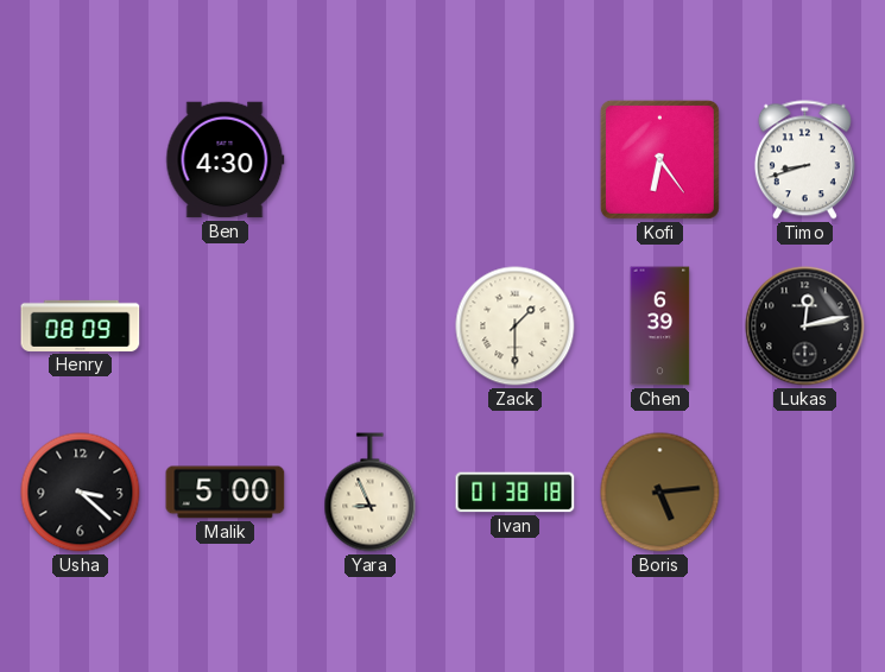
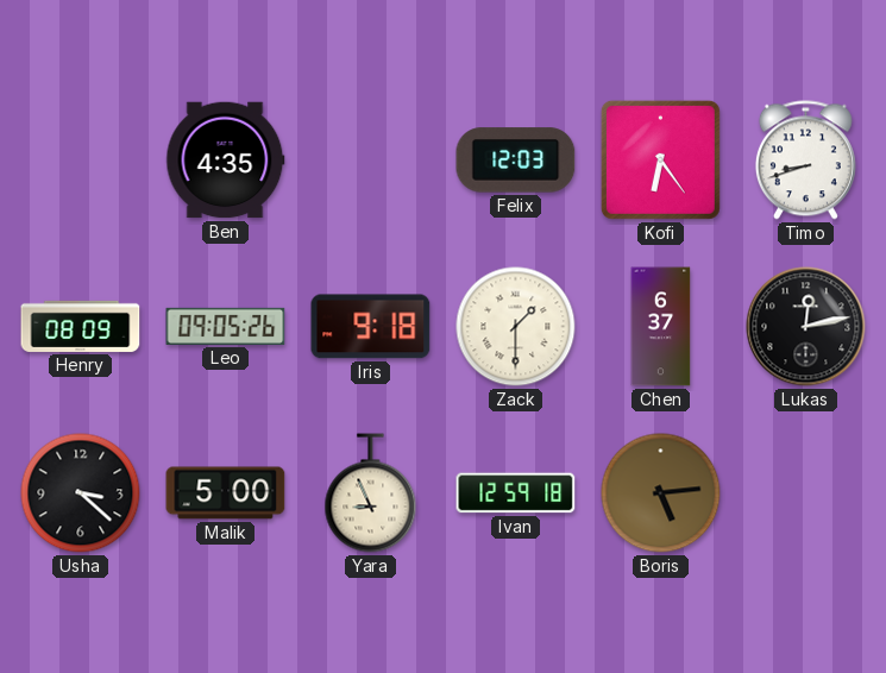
Ben: 4:30 -> 4:35
Felix: none -> 12:03
Leo: none -> 09:05
Iris: none -> 9:18
Chen: 6:39 -> 6:37
Ivan: 01:38 -> 12:59
